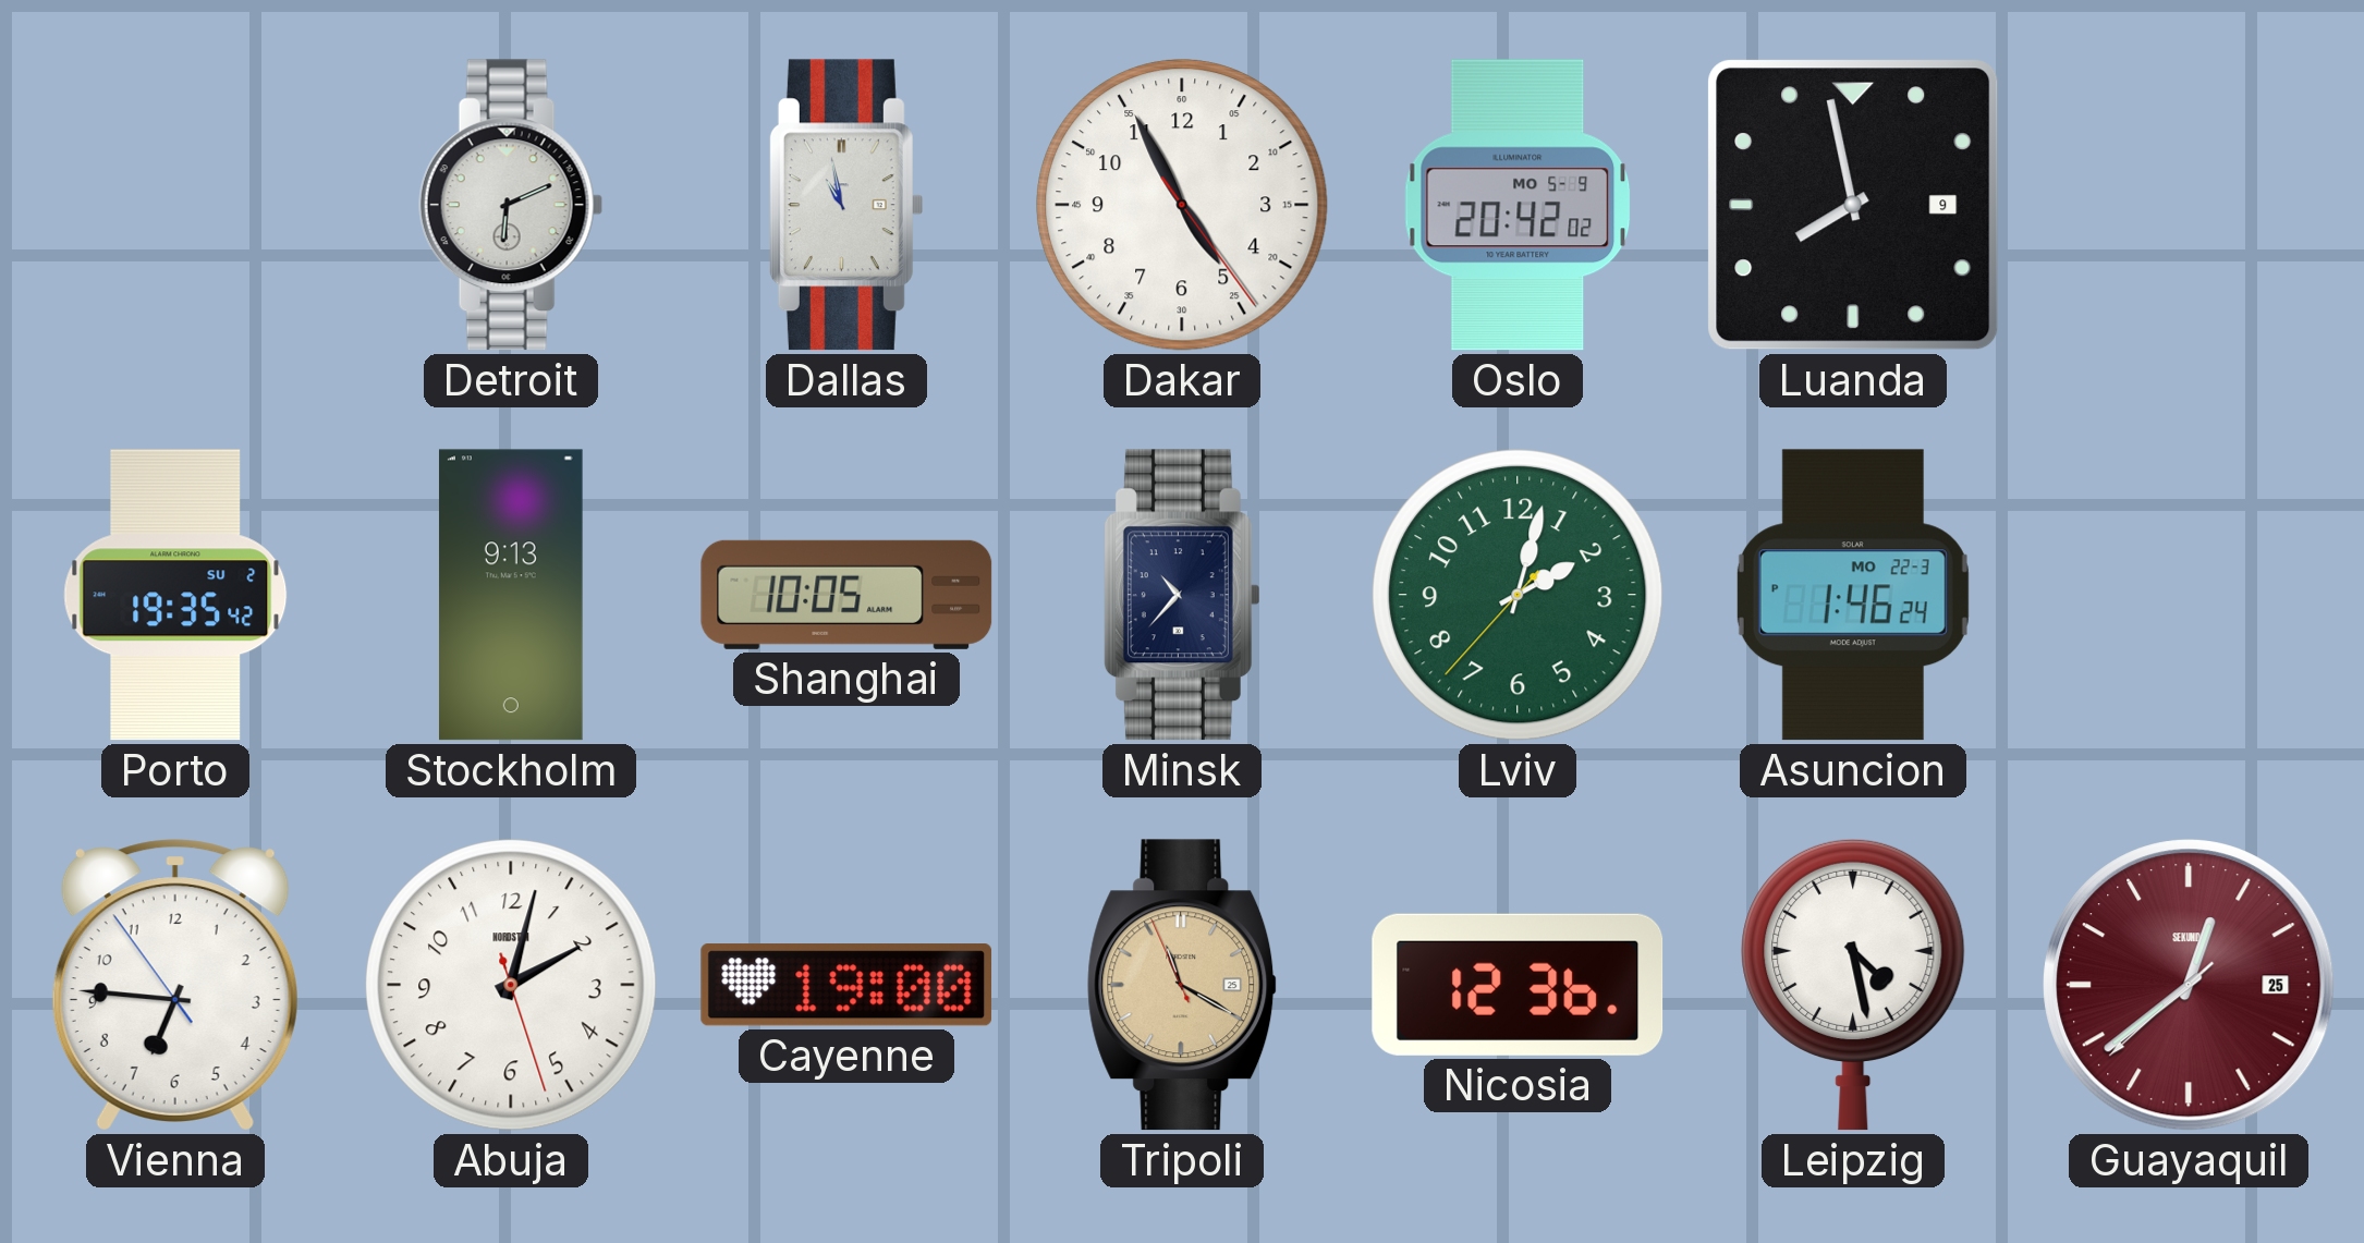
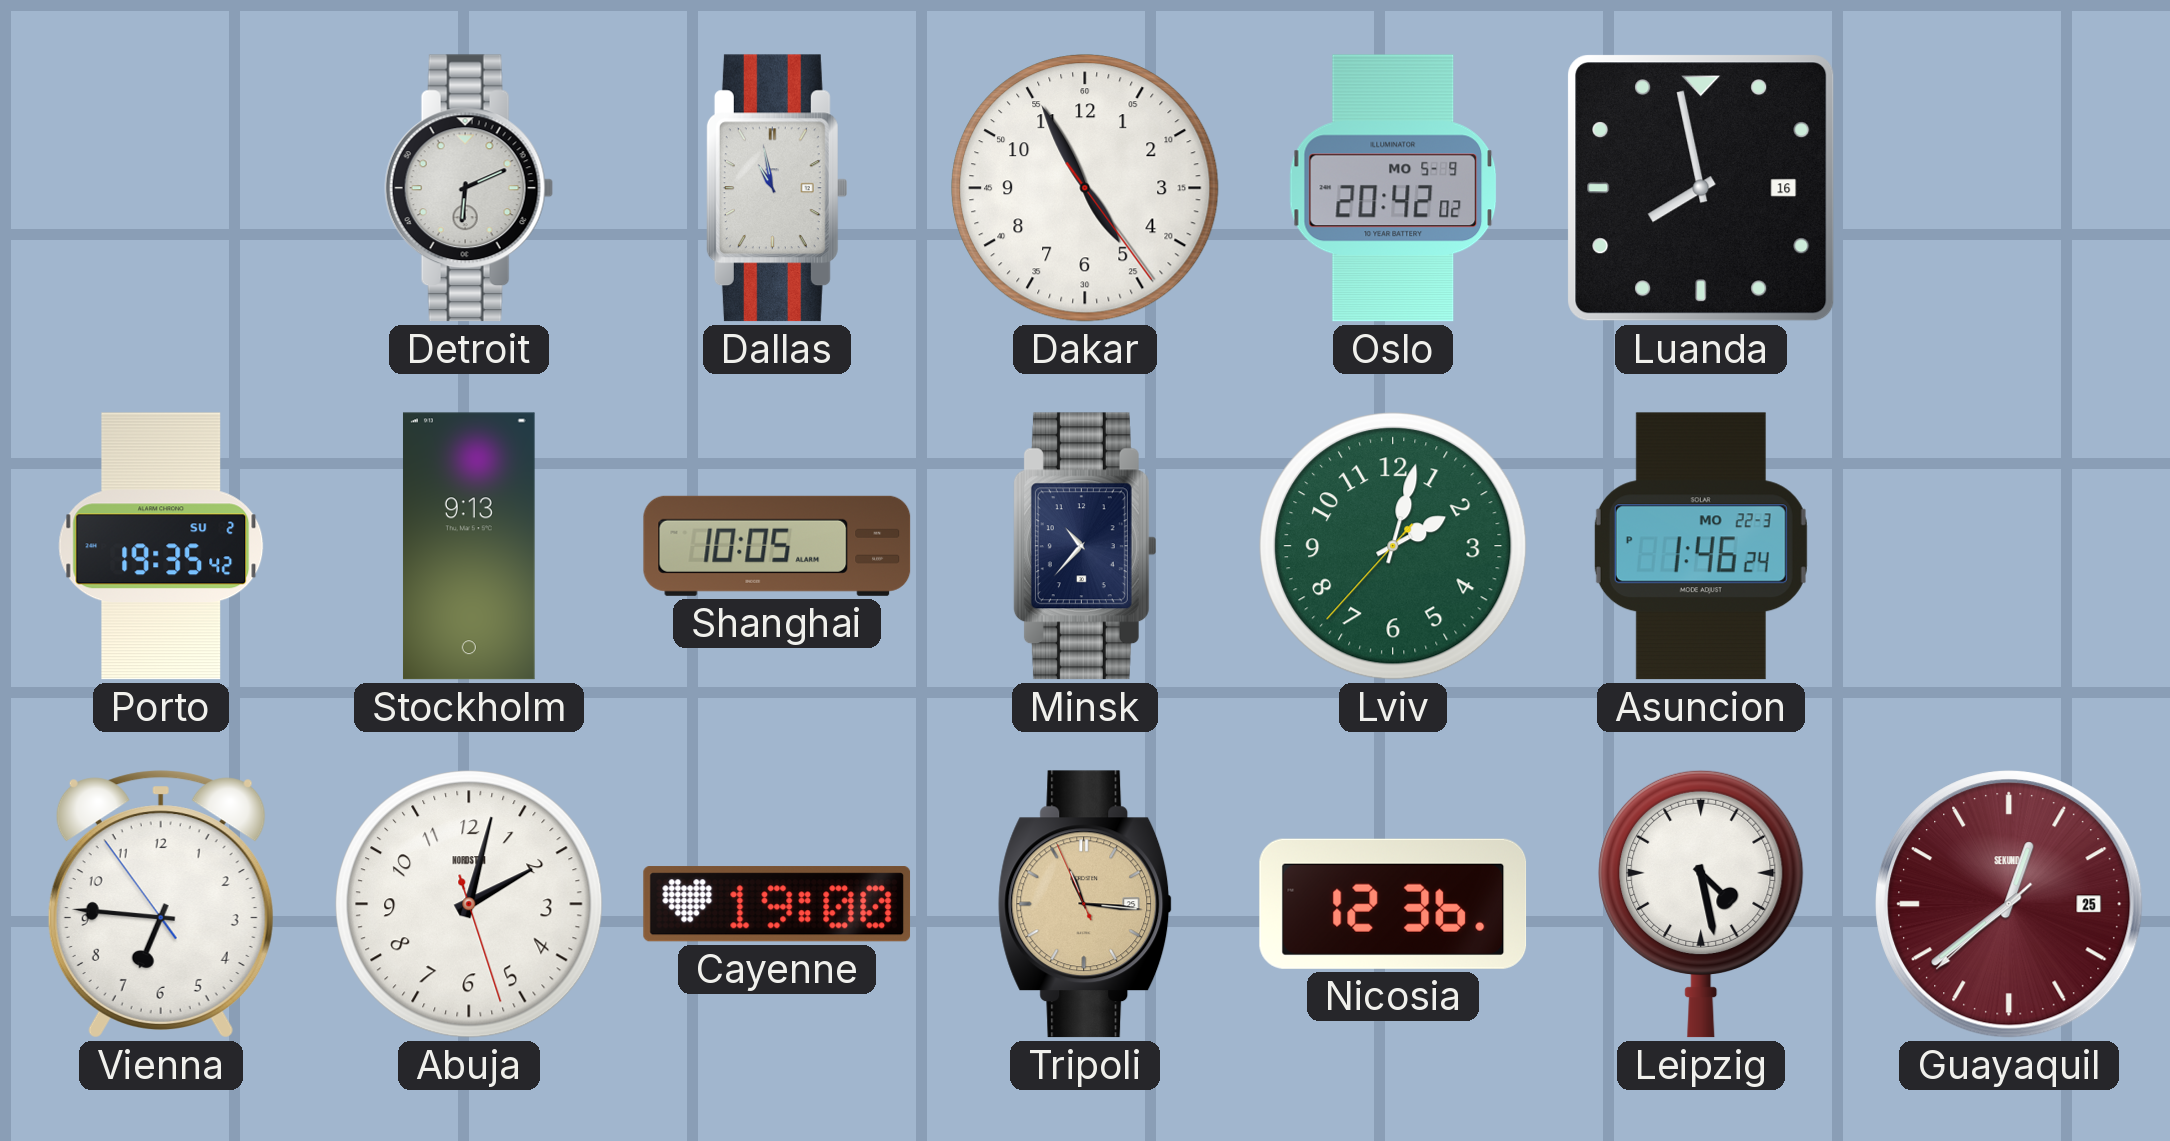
Luanda date: 9 -> 16
Tripoli: 11:19 -> 11:15
